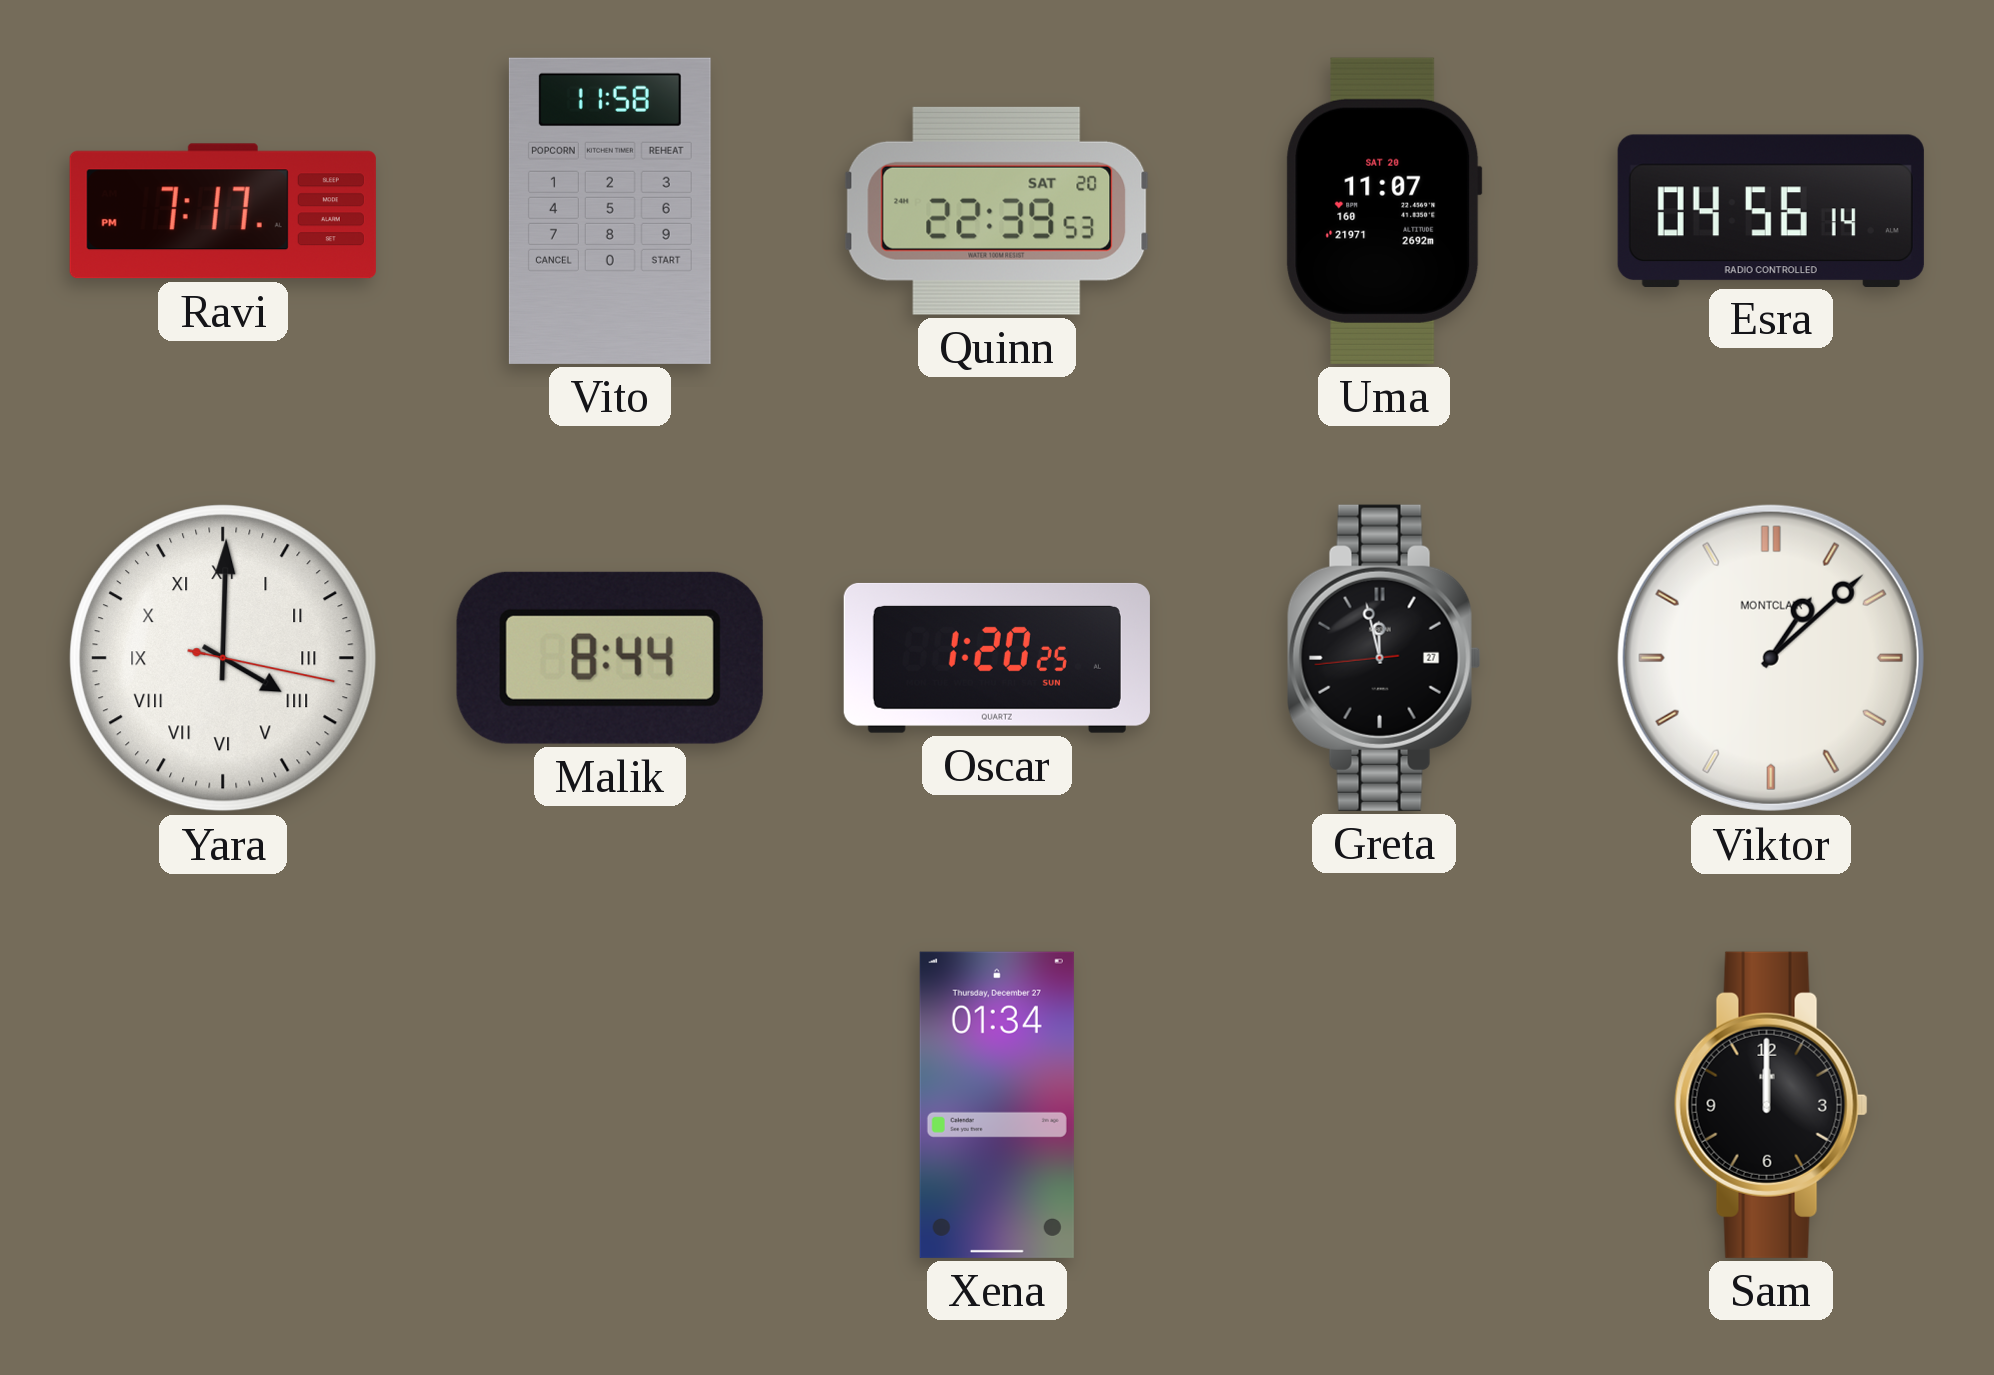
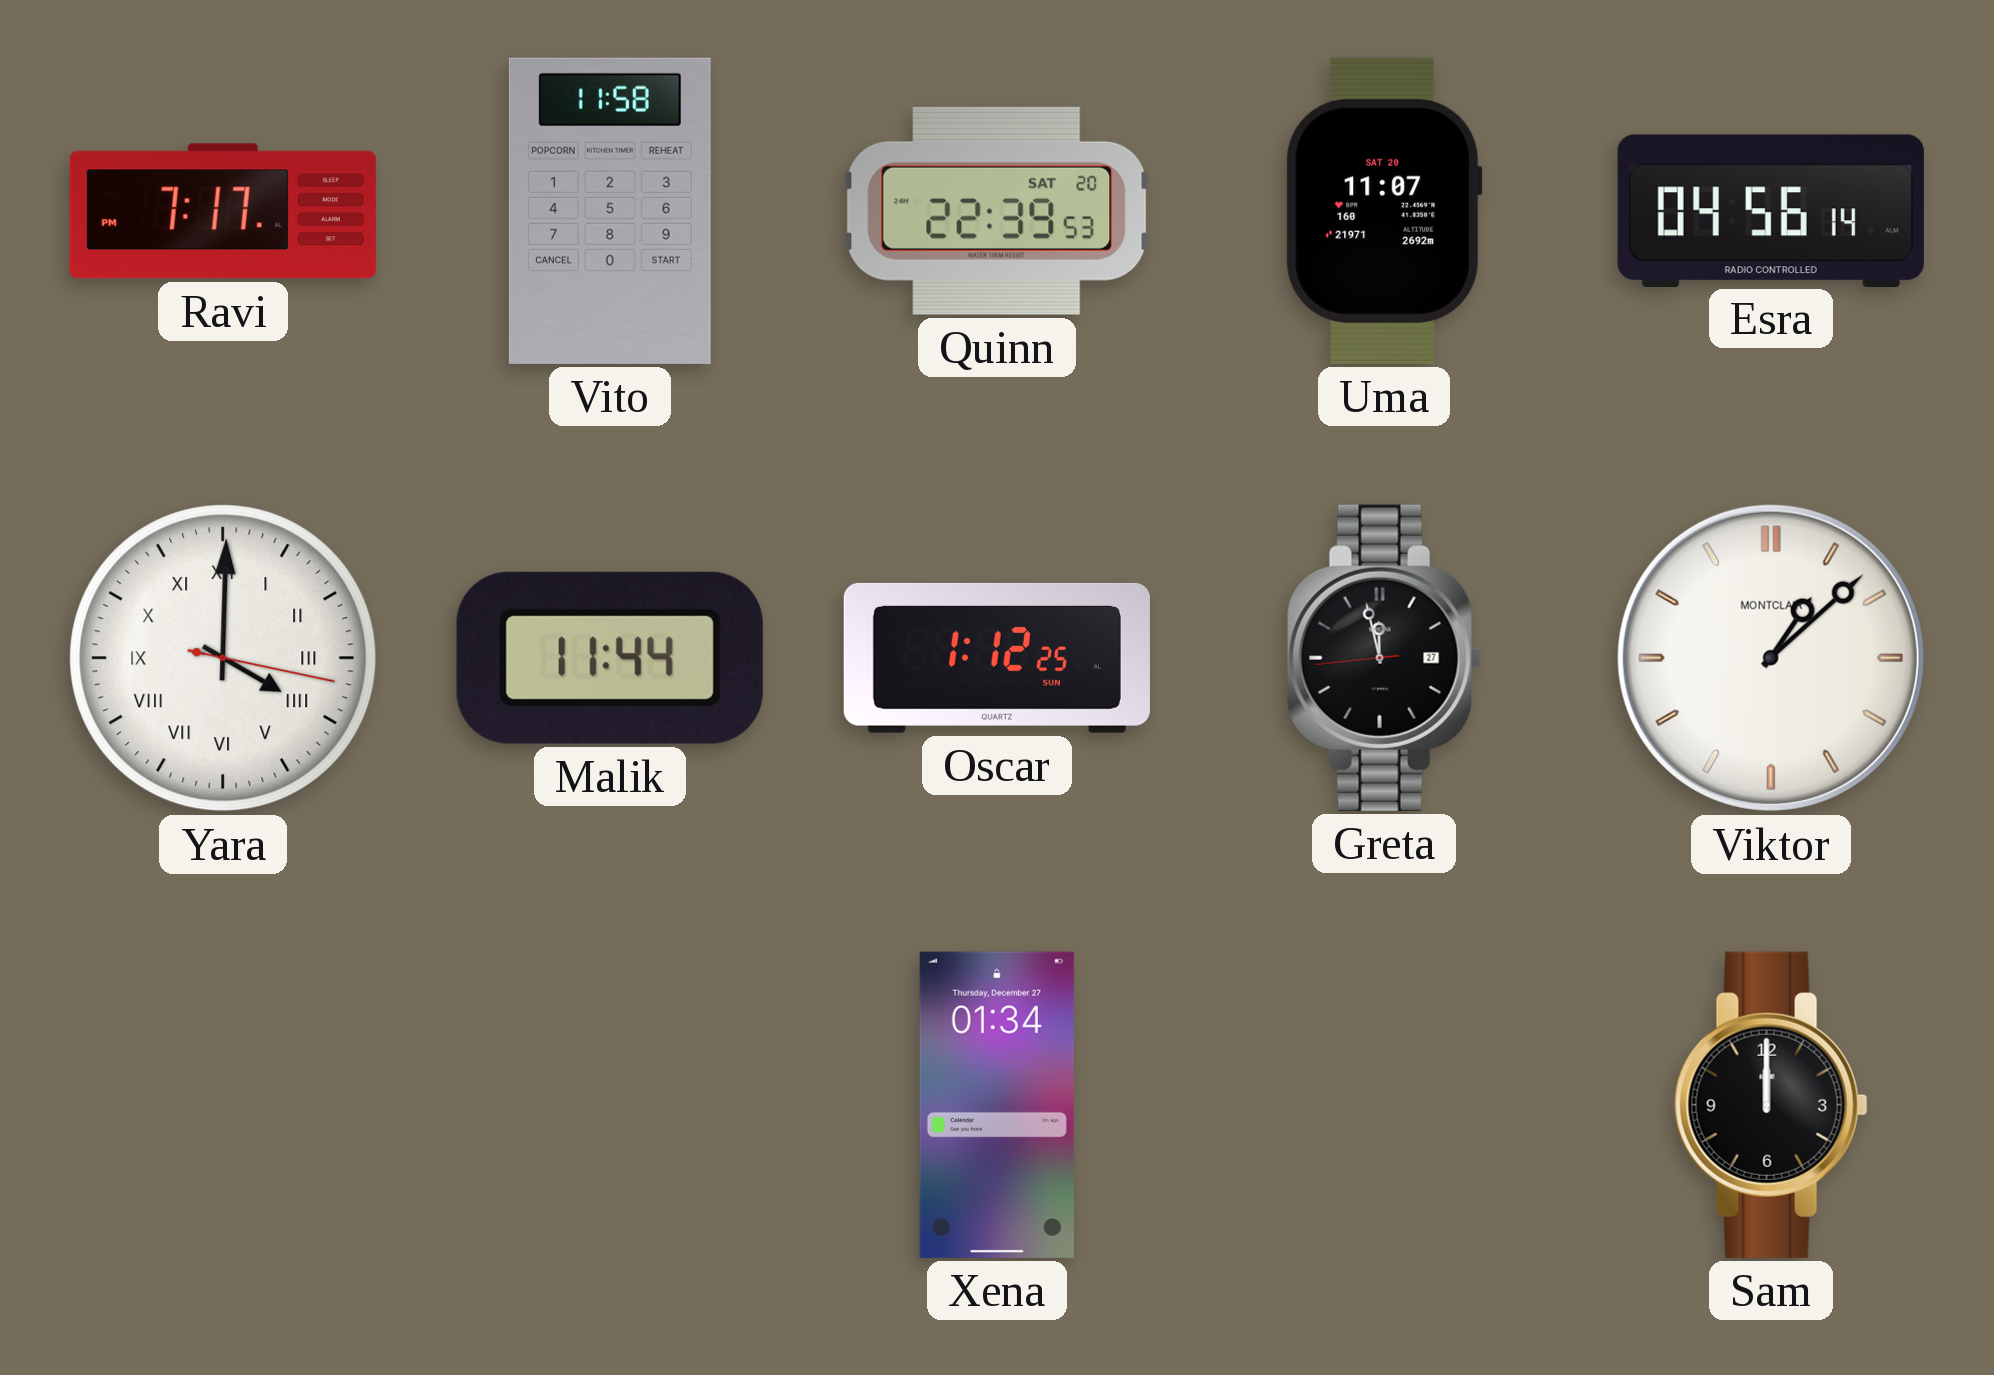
Malik: 8:44 -> 11:44
Oscar: 1:20 -> 1:12
